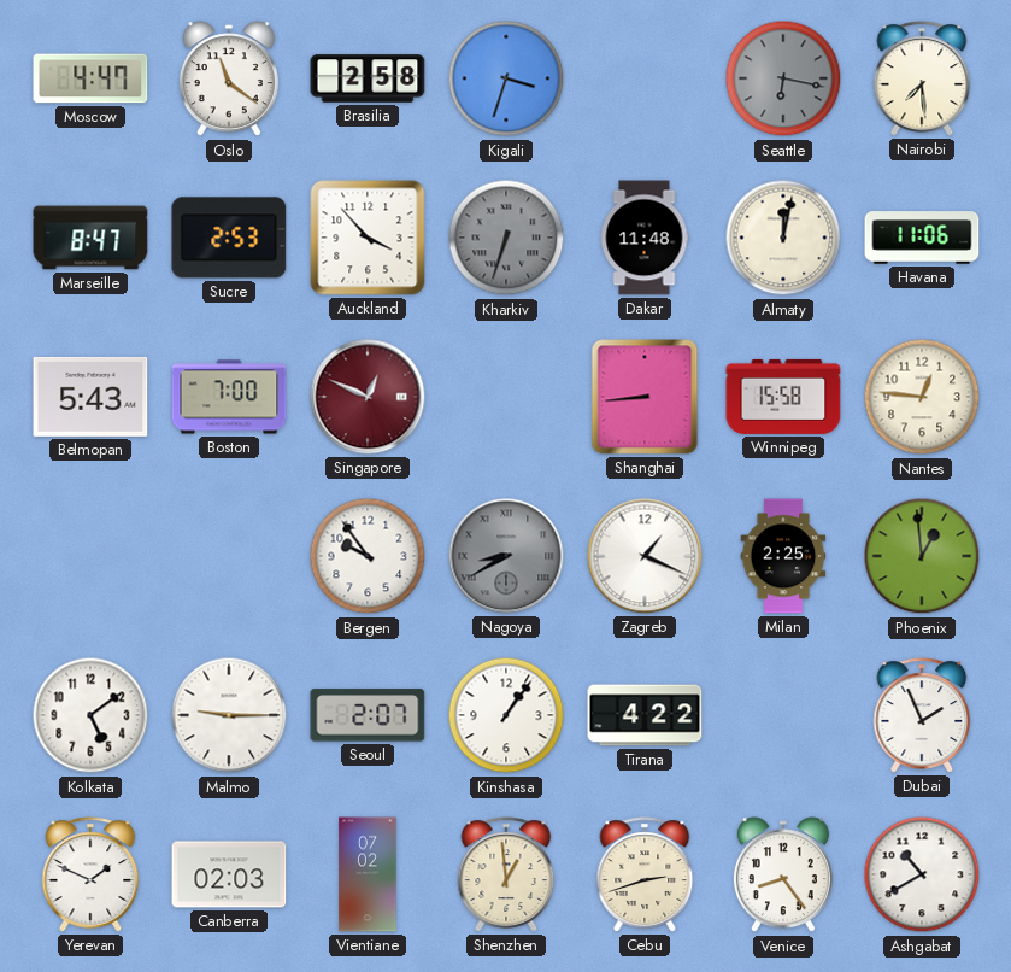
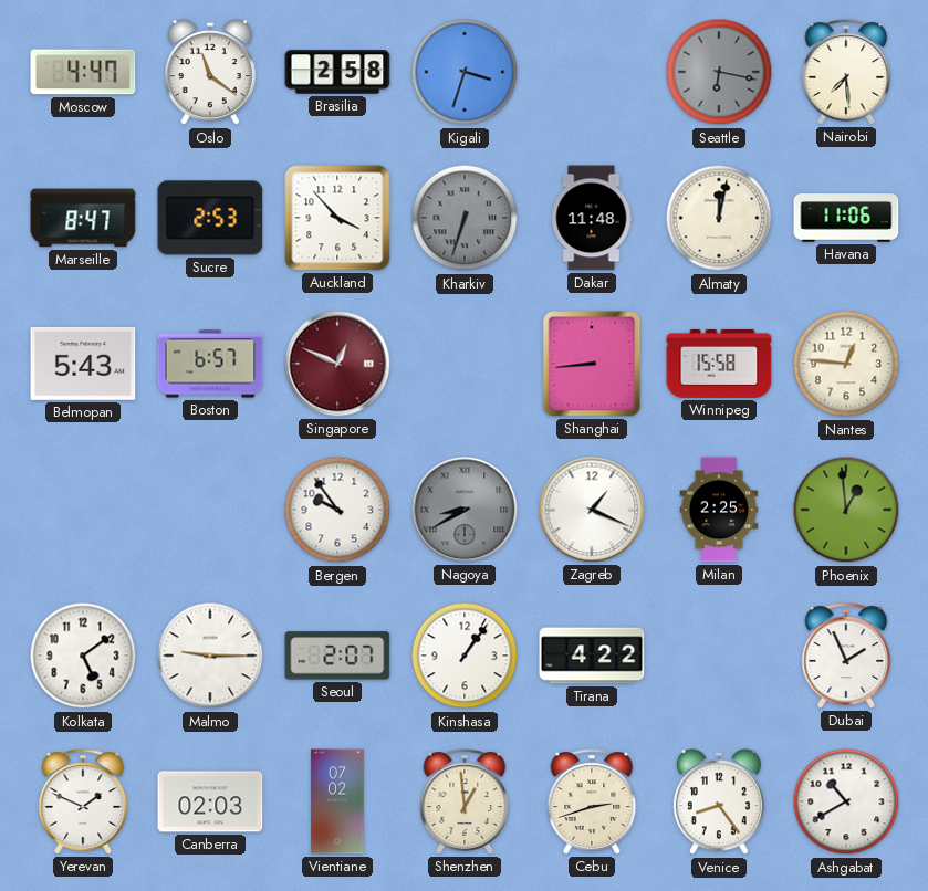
Boston: 7:00 -> 6:57
